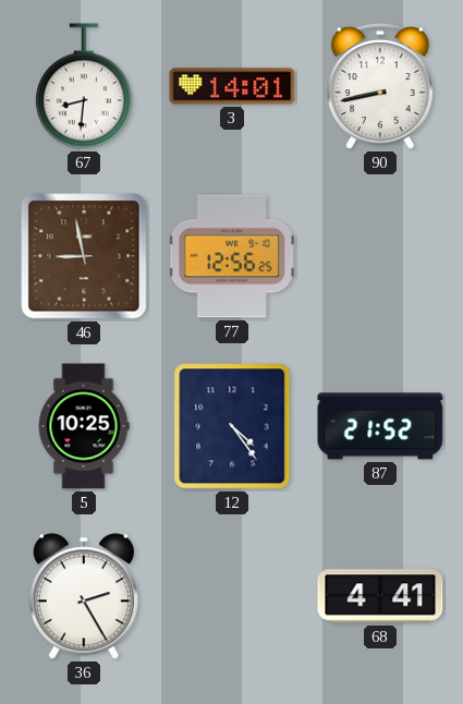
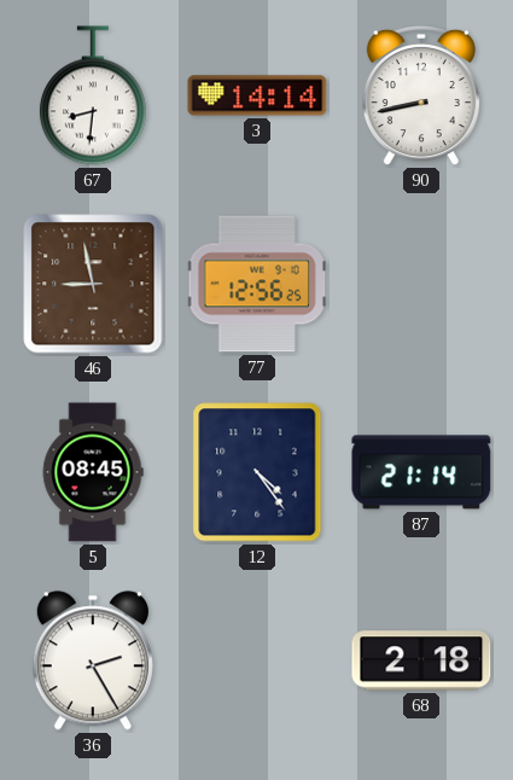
3: 14:01 -> 14:14
5: 10:25 -> 08:45
87: 21:52 -> 21:14
68: 4:41 -> 2:18
